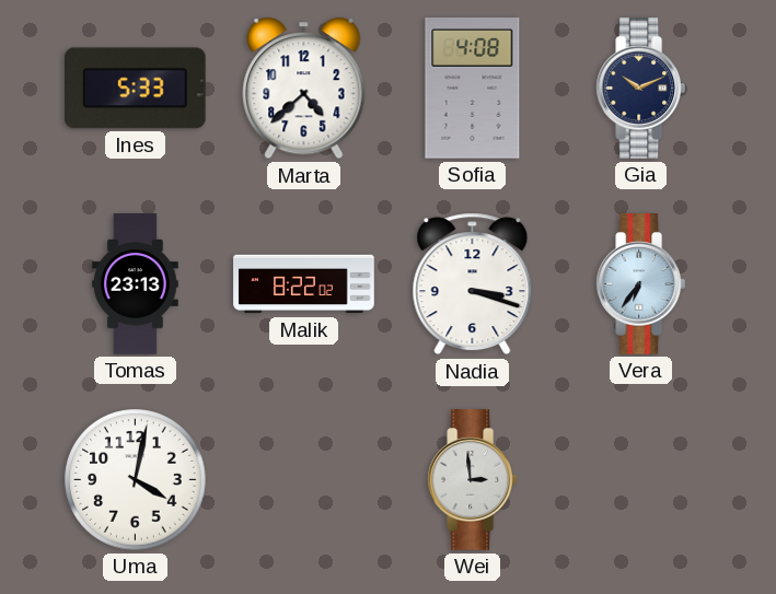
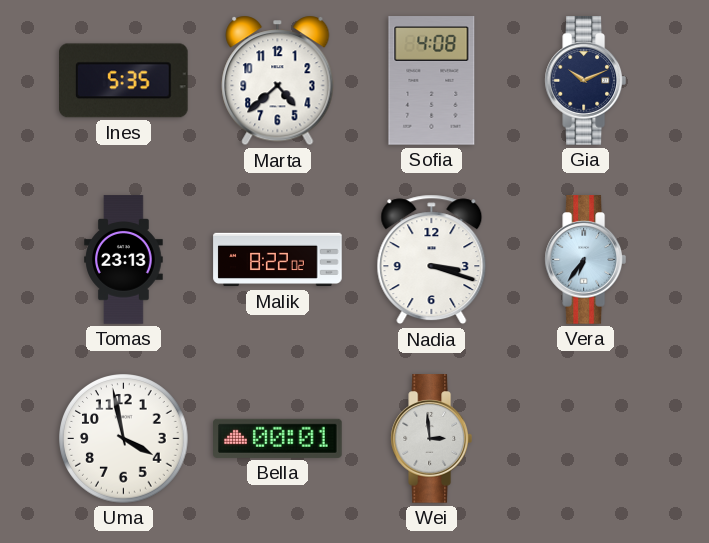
Ines: 5:33 -> 5:35
Uma: 4:02 -> 3:58
Bella: none -> 00:01
